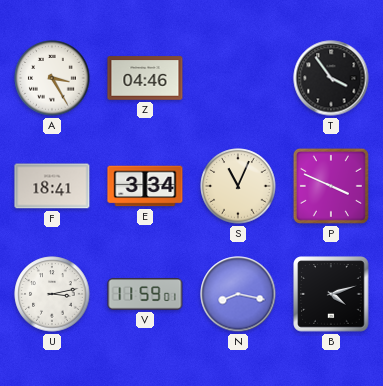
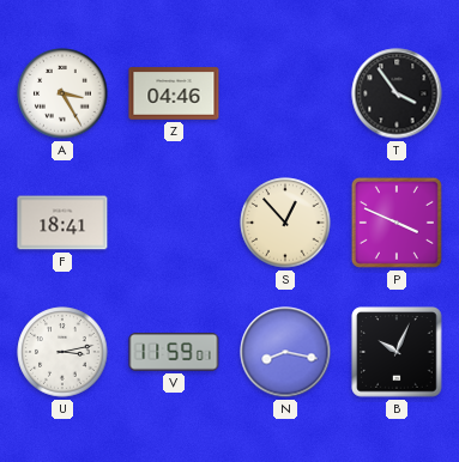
E: 3:34 -> none
S: 11:04 -> 12:53
B: 4:12 -> 10:04
